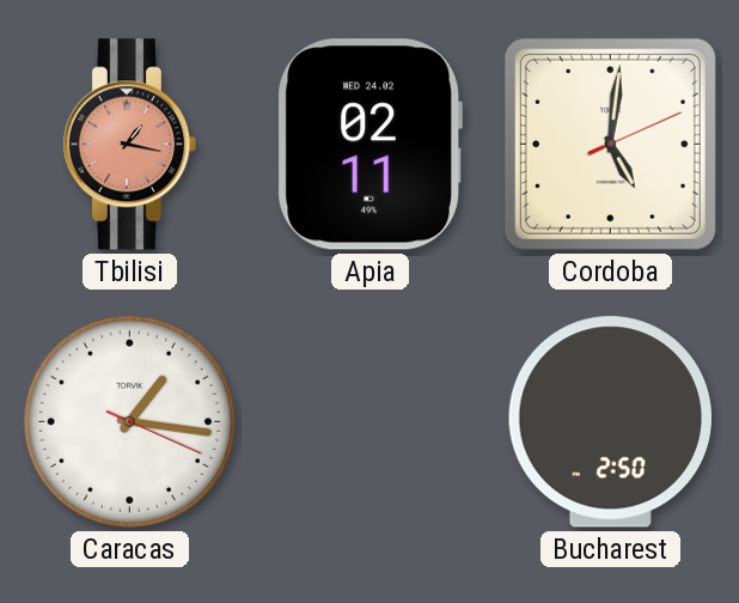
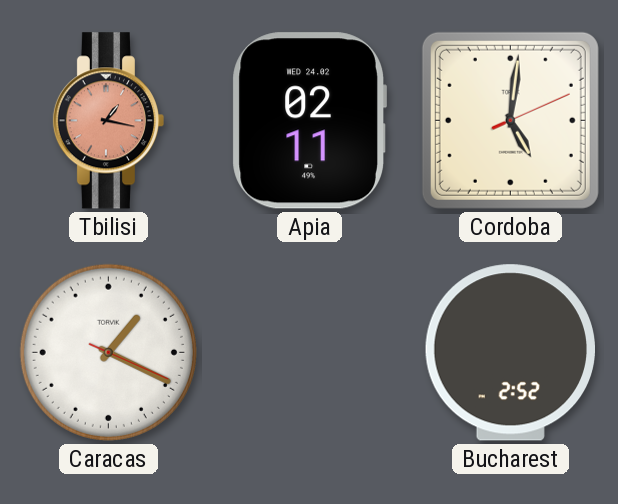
Caracas: 1:16 -> 1:19
Bucharest: 2:50 -> 2:52
